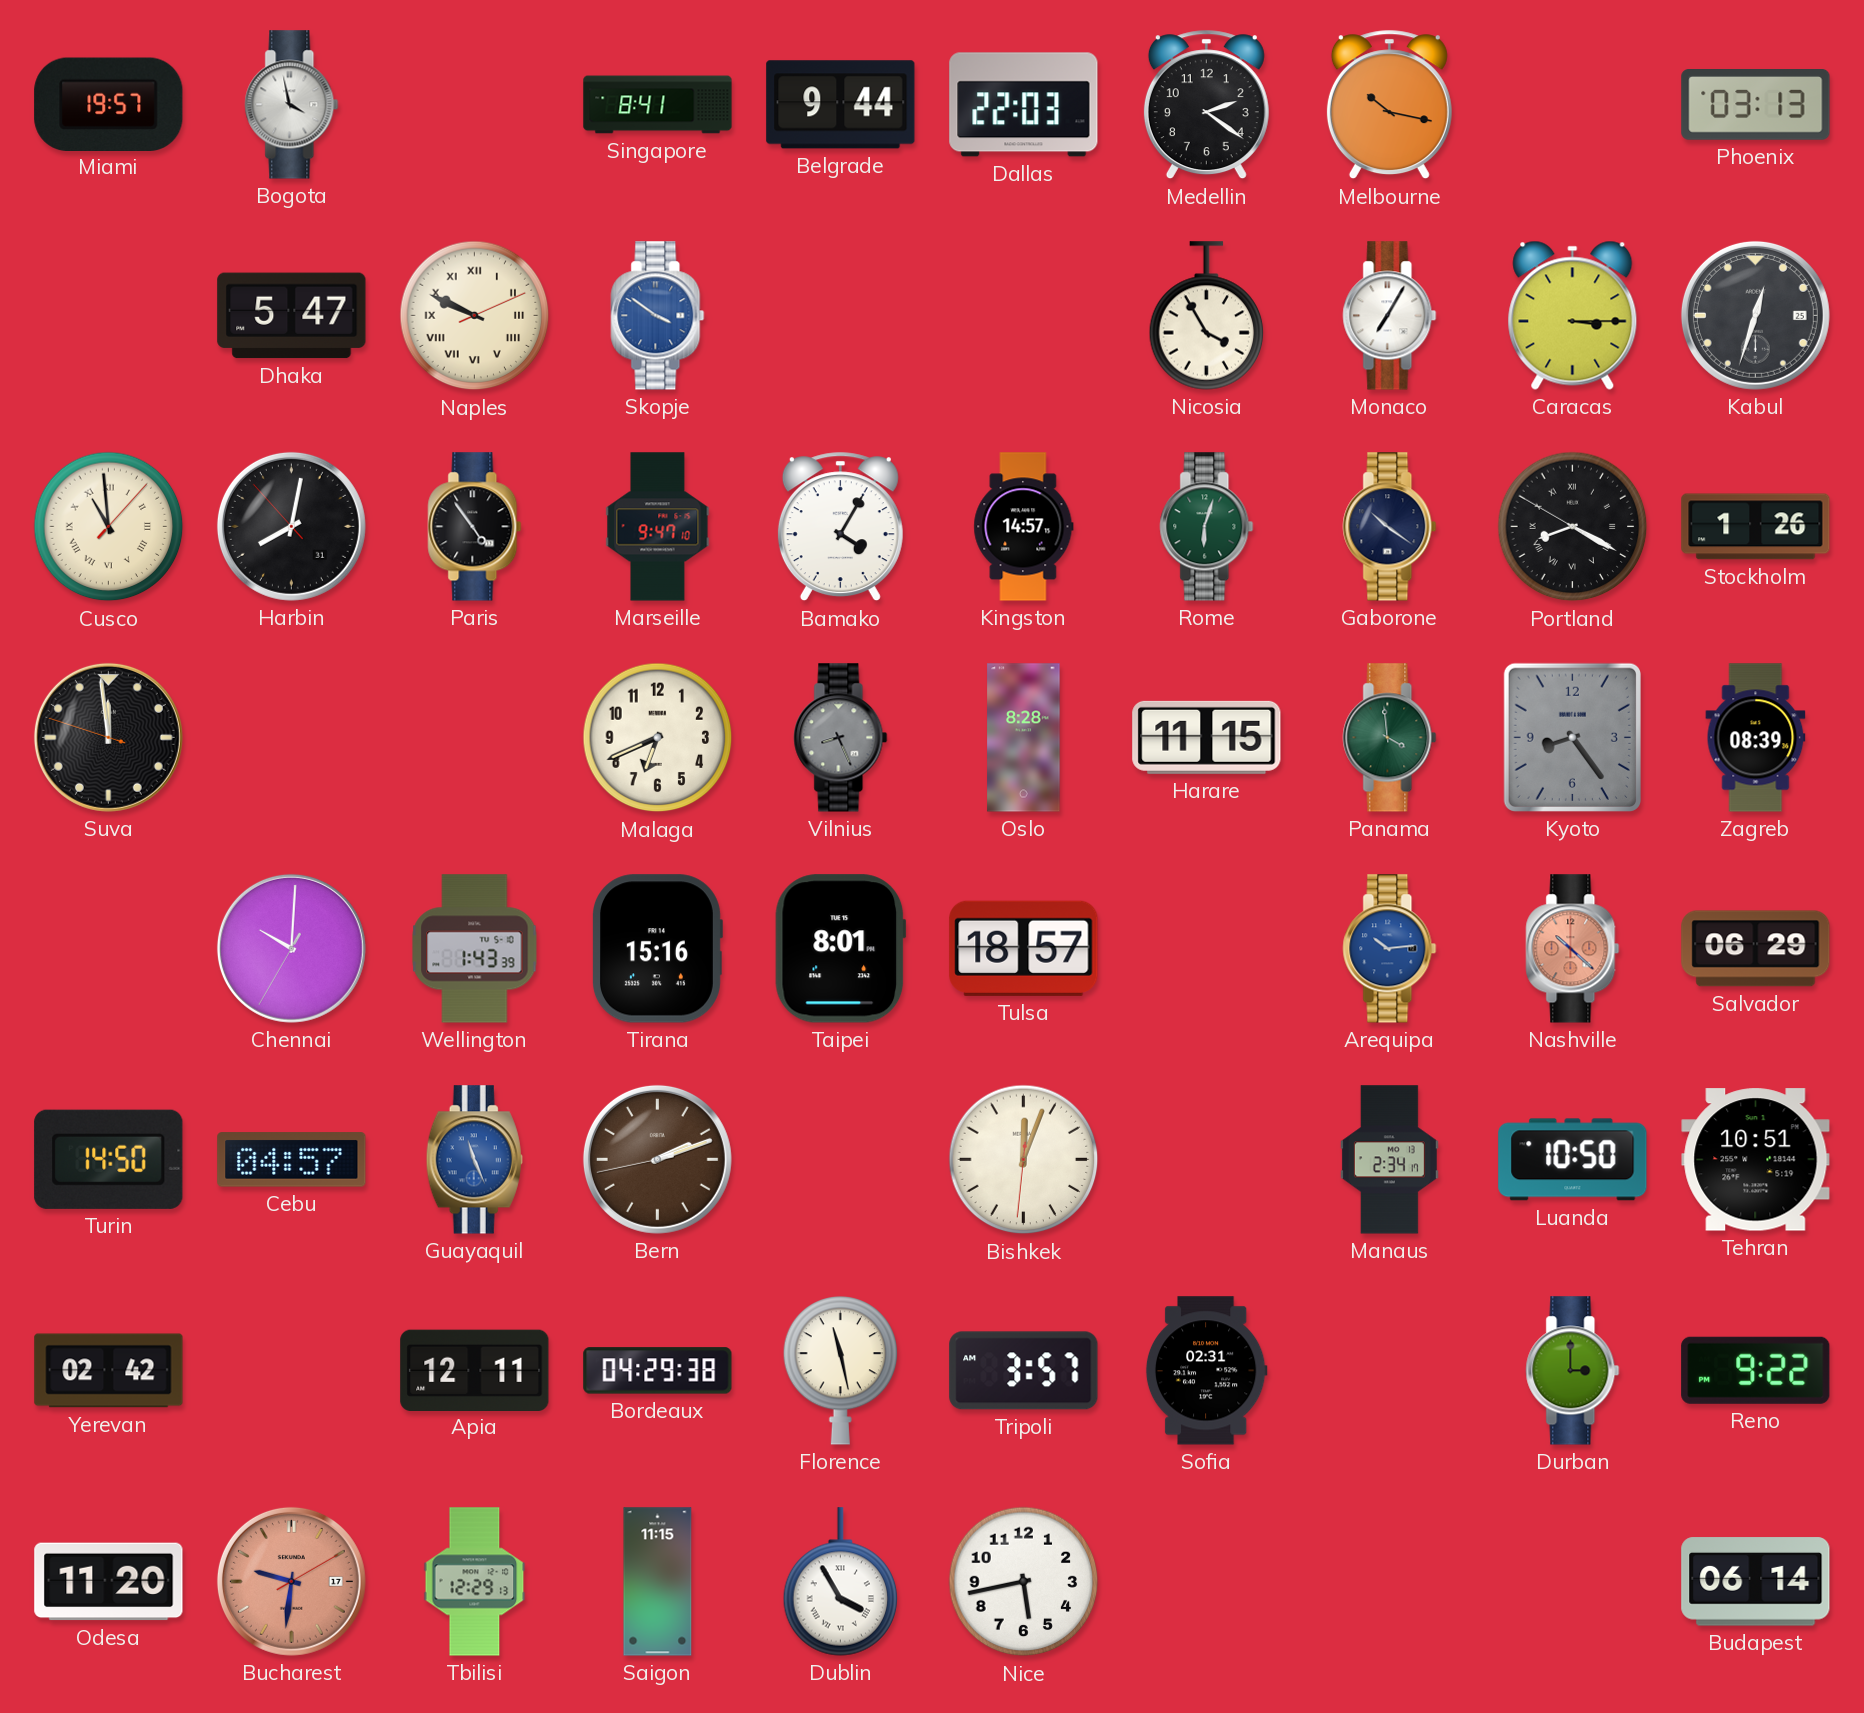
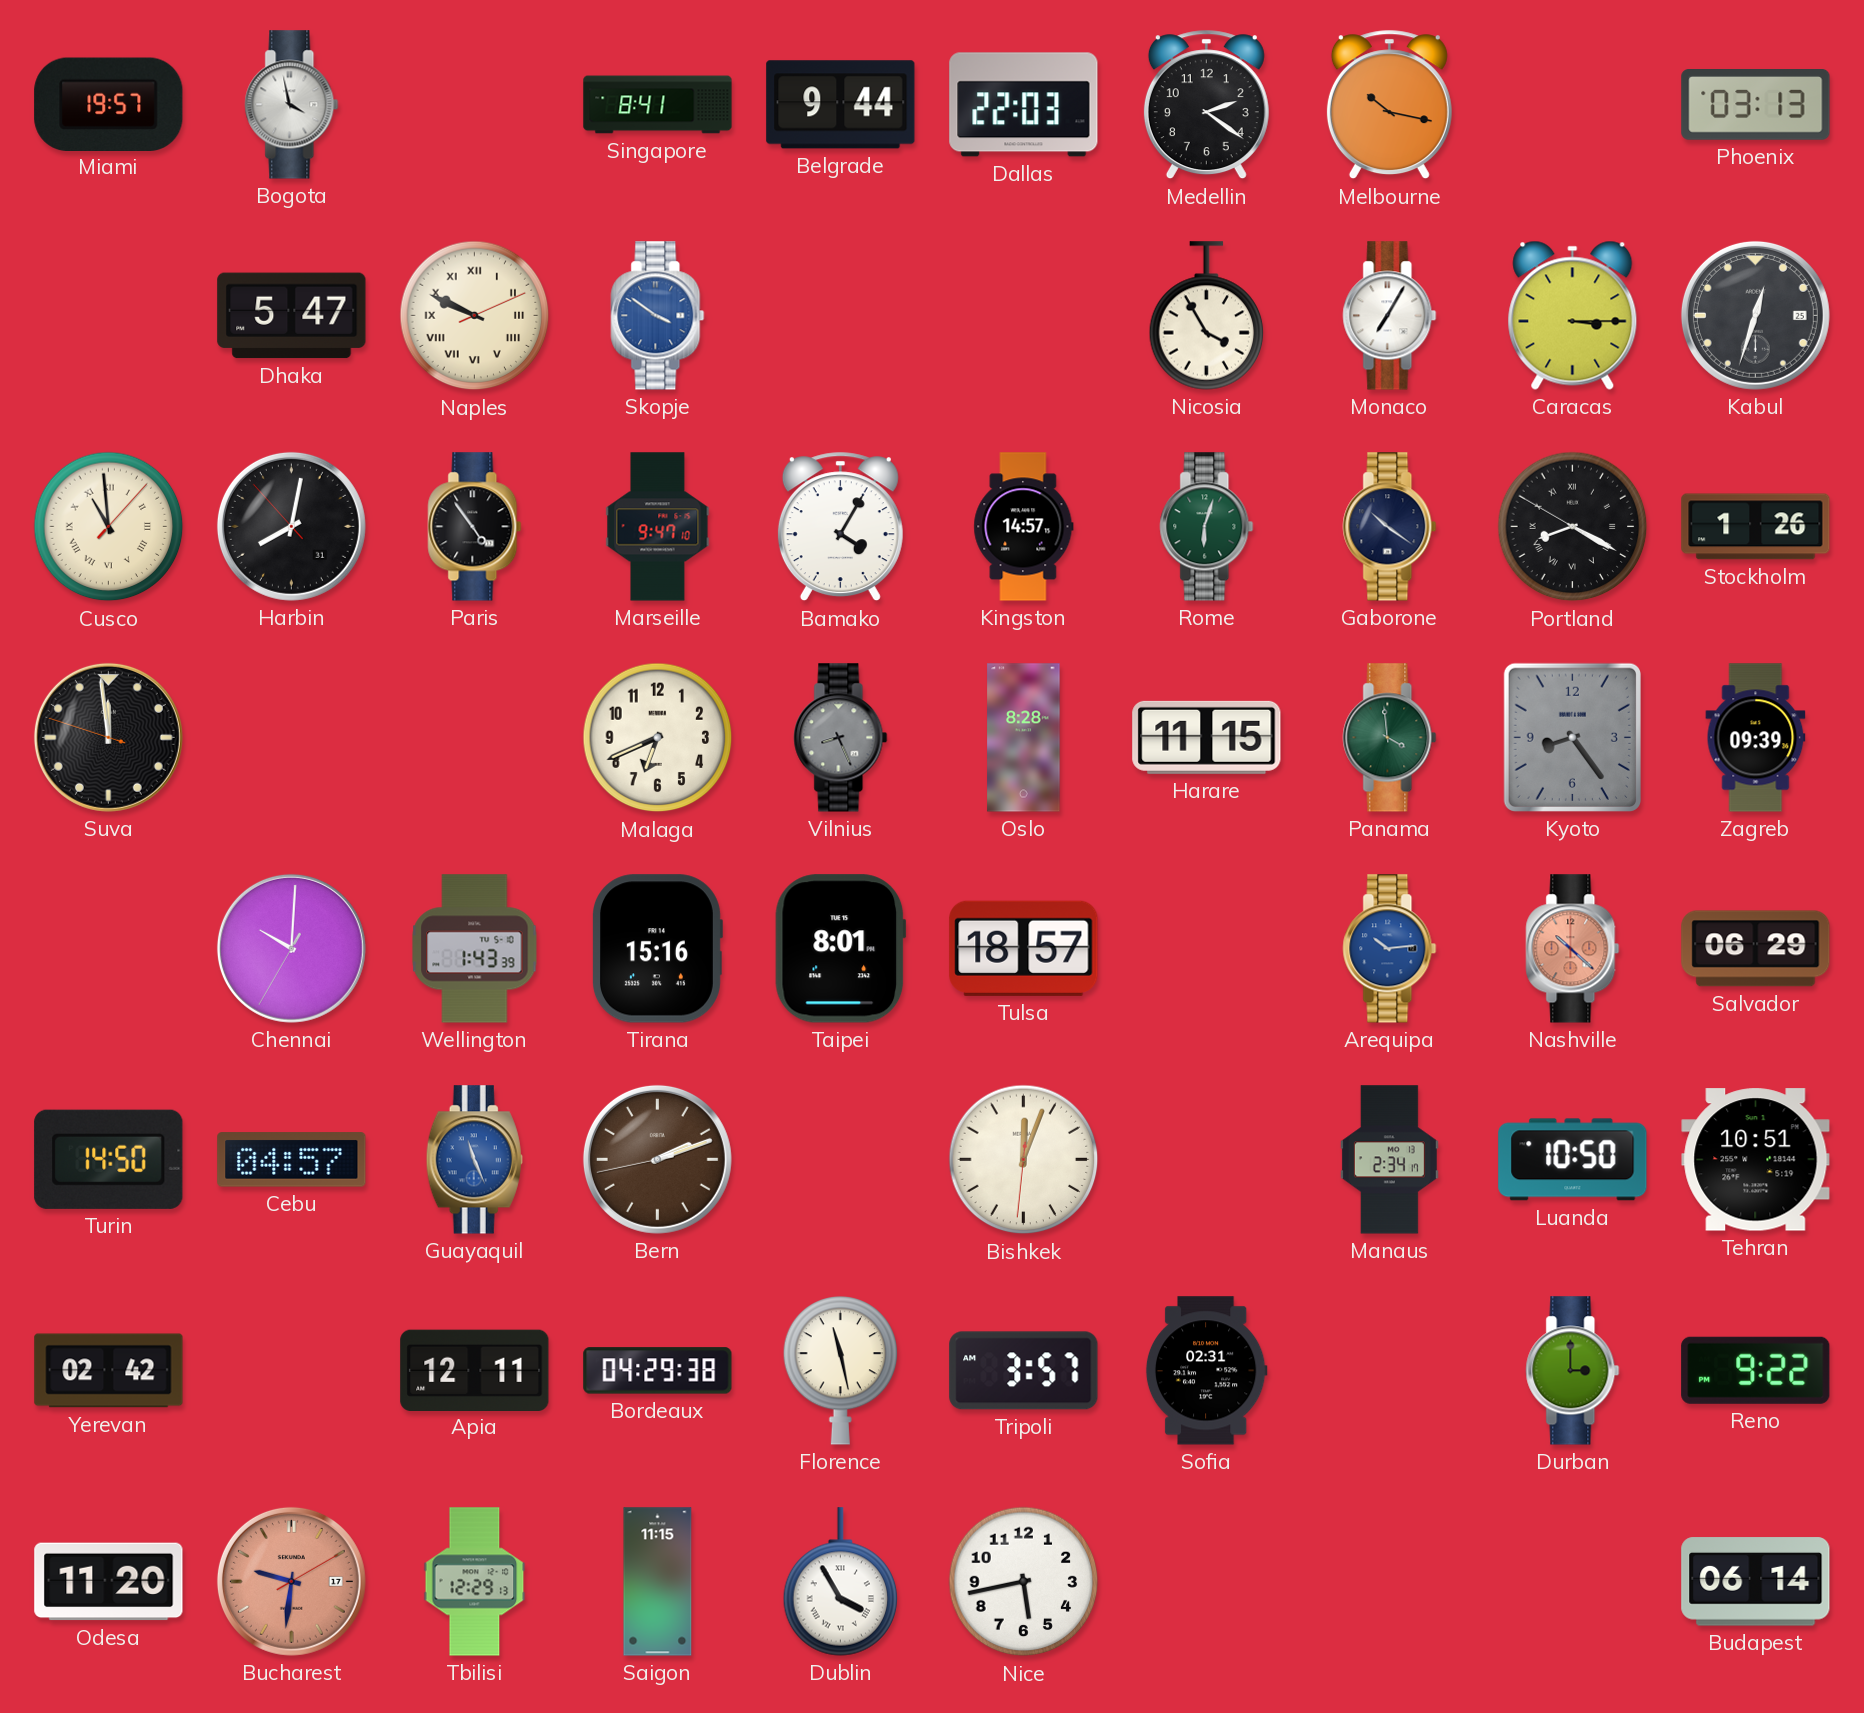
Zagreb: 08:39 -> 09:39
